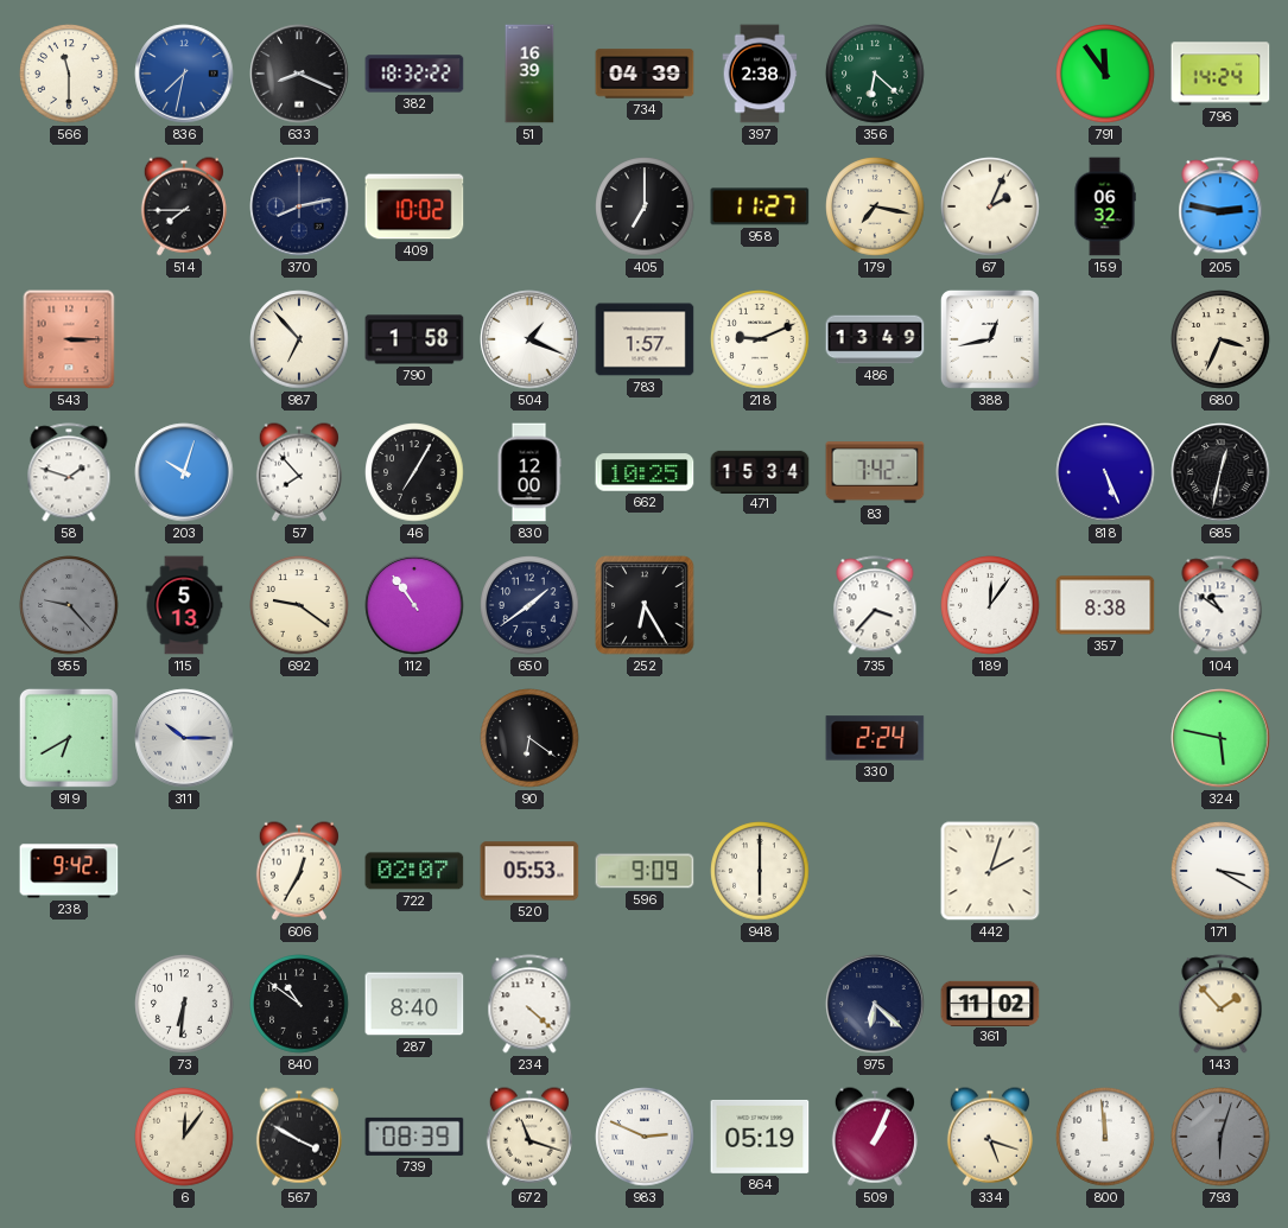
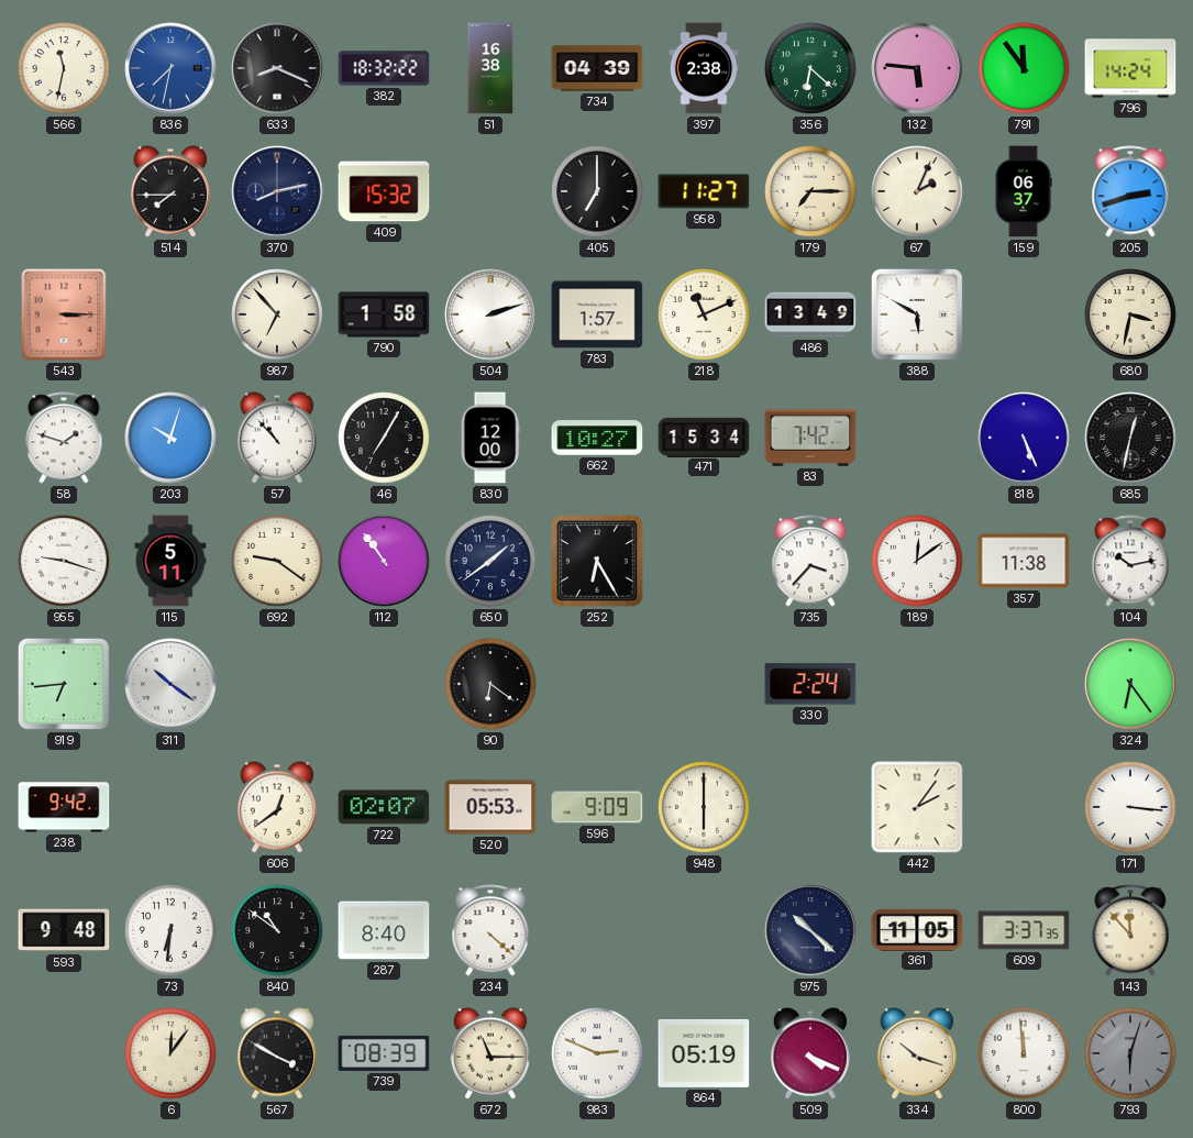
566: 11:30 -> 11:32
51: 16:39 -> 16:38
132: none -> 5:46
409: 10:02 -> 15:32
179: 7:17 -> 7:15
159: 06:32 -> 06:37
205: 2:47 -> 2:42
504: 1:19 -> 2:12
218: 9:11 -> 11:11
388: 12:43 -> 5:50
680: 3:34 -> 3:32
57: 7:53 -> 10:53
662: 10:25 -> 10:27
955: 9:23 -> 9:18
955 dial: grey -> white
115: 5:13 -> 5:11
189: 12:06 -> 12:09
357: 8:38 -> 11:38
104: 10:51 -> 10:13
919: 6:40 -> 6:44
311: 10:15 -> 10:21
324: 5:47 -> 6:24
606: 12:35 -> 12:39
442: 2:03 -> 2:06
171: 3:20 -> 3:16
593: none -> 9:48
975: 6:22 -> 10:22
361: 11:02 -> 11:05
609: none -> 3:37
143: 1:53 -> 11:53
672: 11:18 -> 11:15
509: 1:04 -> 4:19
334: 5:18 -> 10:18
